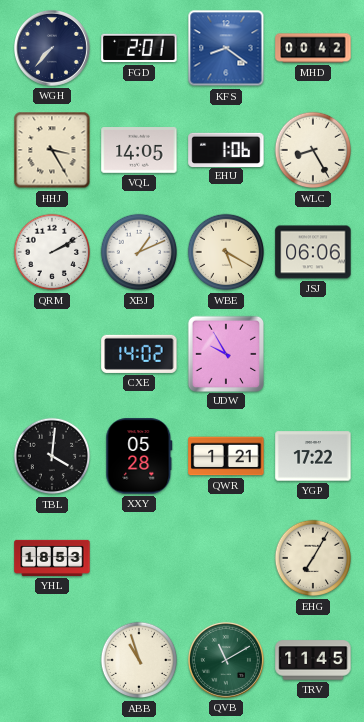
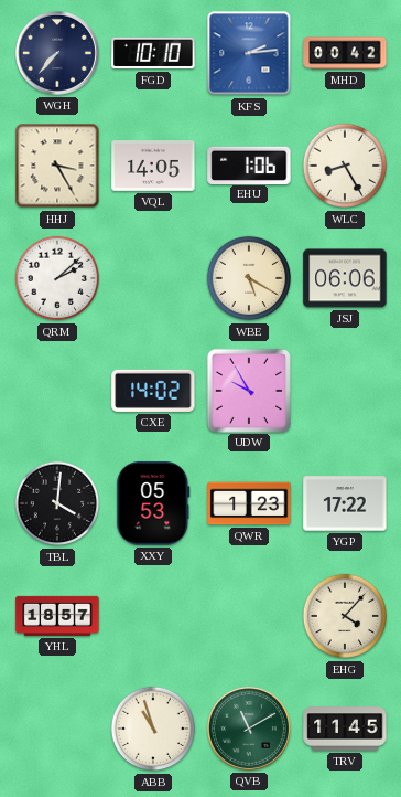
FGD: 2:01 -> 10:10
KFS: 8:21 -> 2:14
QRM: 2:10 -> 2:08
XBJ: 1:11 -> none
XXY: 05:28 -> 05:53
QWR: 1:21 -> 1:23
YHL: 18:53 -> 18:57
EHG: 7:05 -> 4:07
